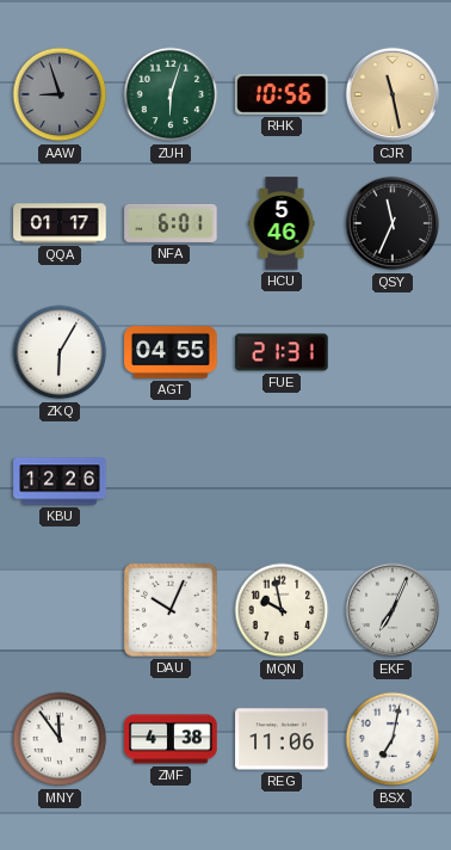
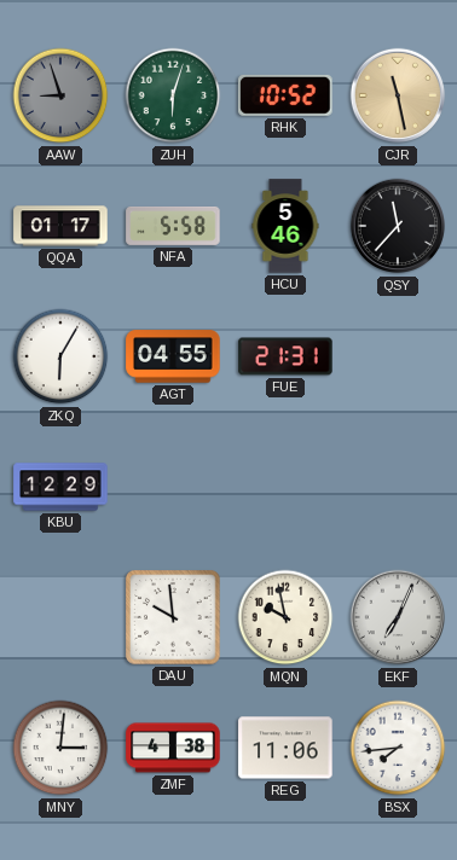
RHK: 10:56 -> 10:52
NFA: 6:01 -> 5:58
QSY: 11:34 -> 11:37
KBU: 12:26 -> 12:29
DAU: 10:04 -> 9:59
MNY: 11:54 -> 3:01
BSX: 7:02 -> 7:44
